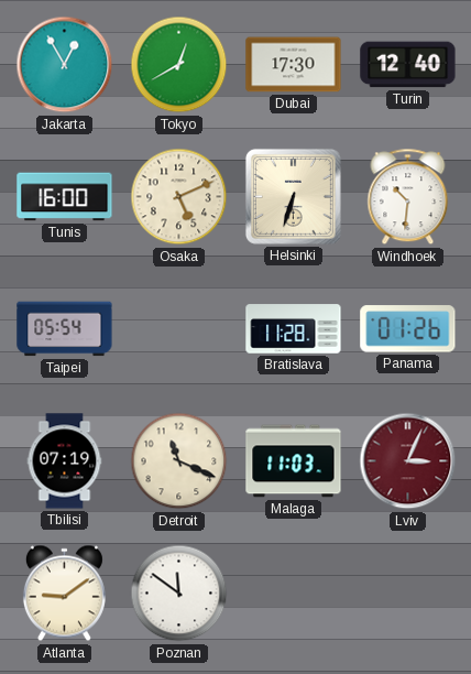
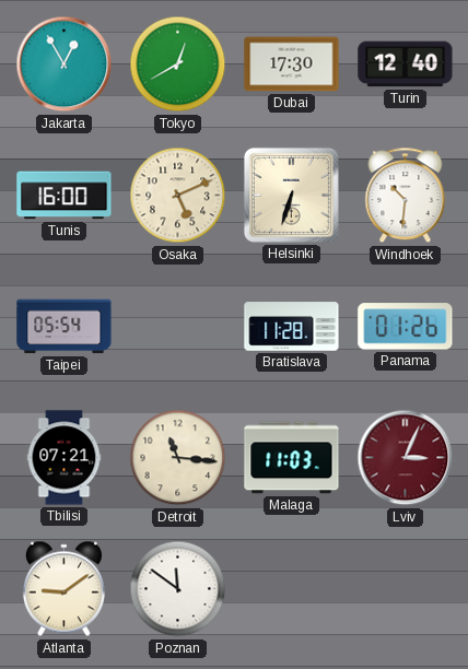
Tbilisi: 07:19 -> 07:21
Detroit: 11:19 -> 11:16
